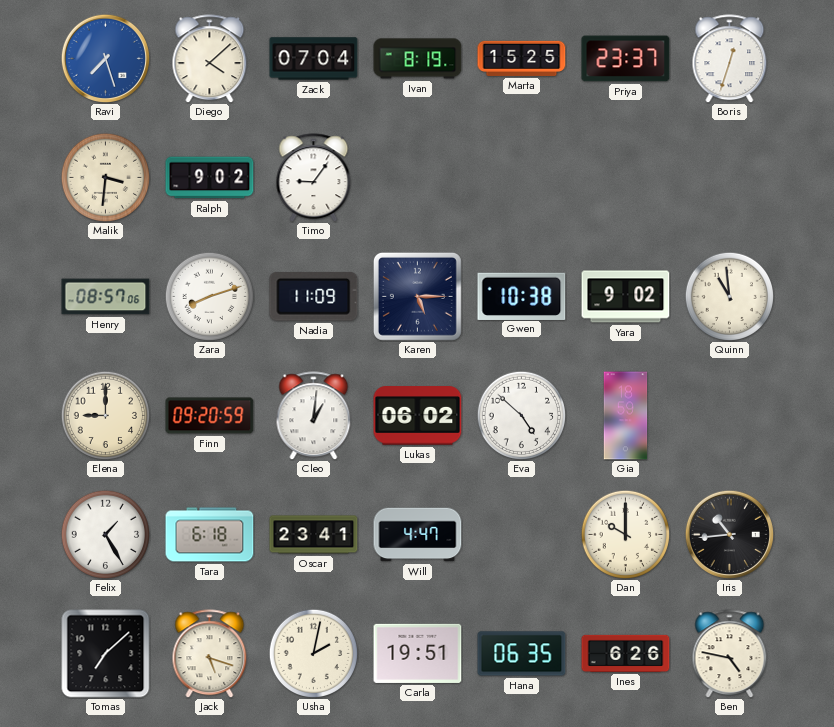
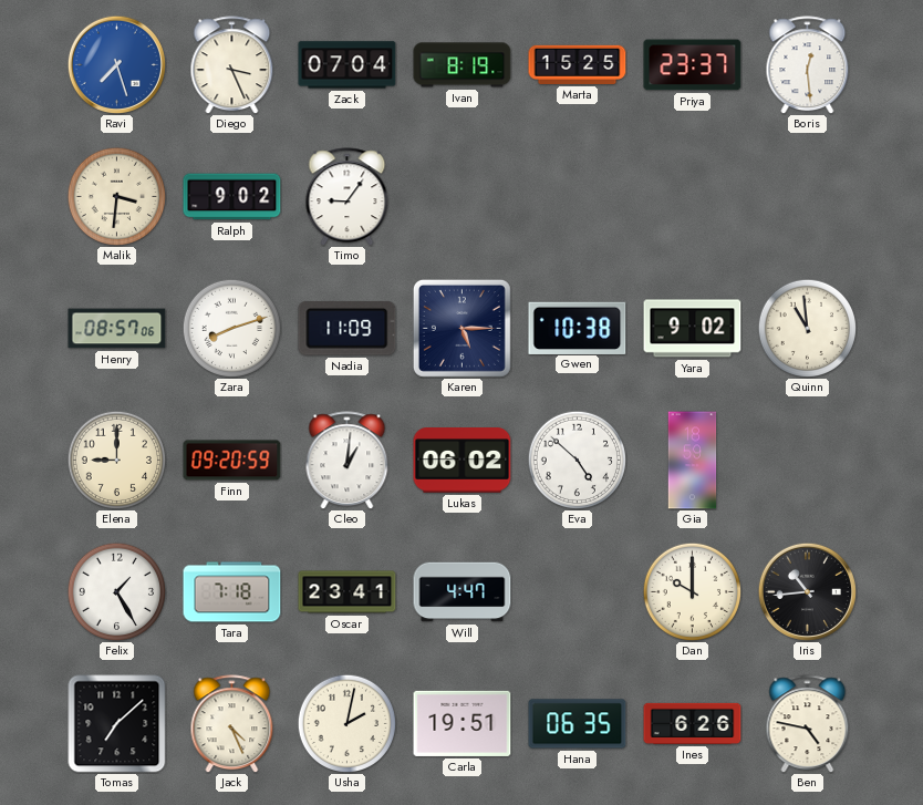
Diego: 4:08 -> 3:26
Boris: 12:33 -> 12:29
Tara: 6:18 -> 7:18
Jack: 5:18 -> 4:26
